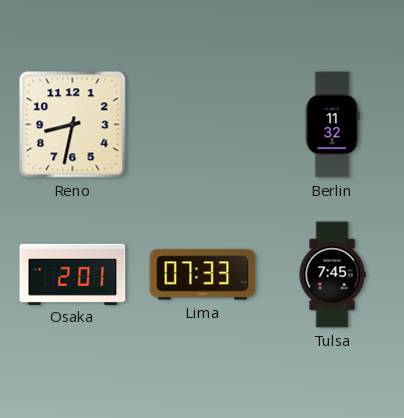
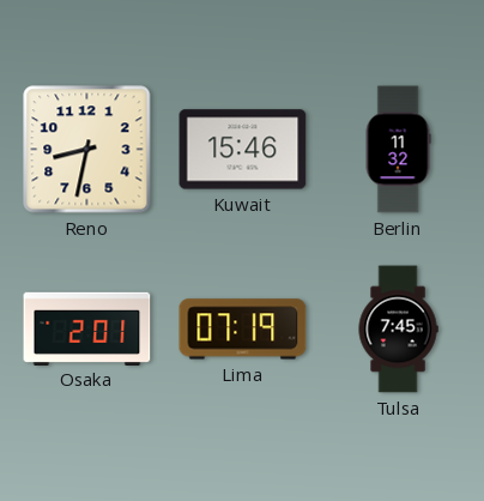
Kuwait: none -> 15:46
Lima: 07:33 -> 07:19
